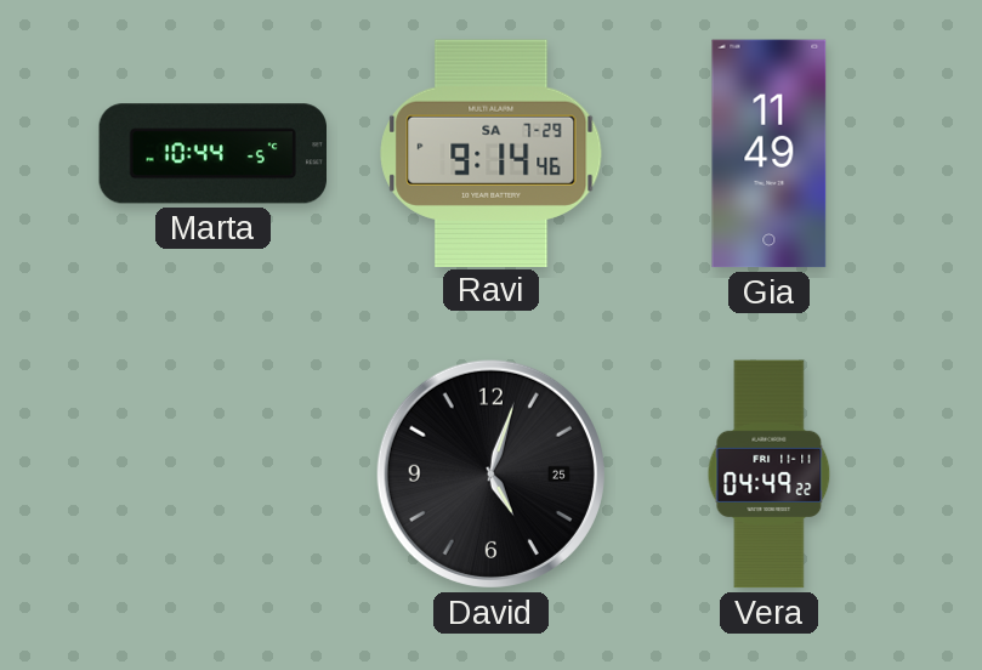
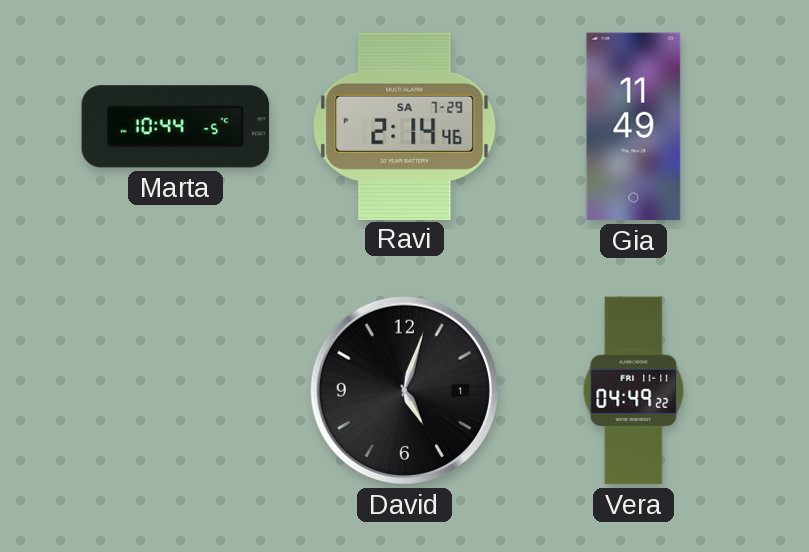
Ravi: 9:14 -> 2:14
David date: 25 -> 1
